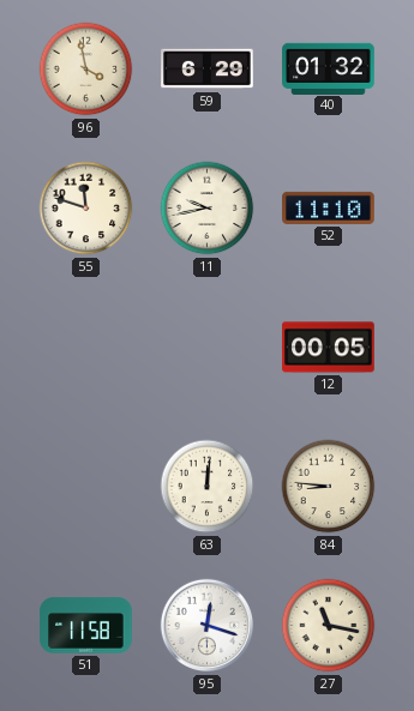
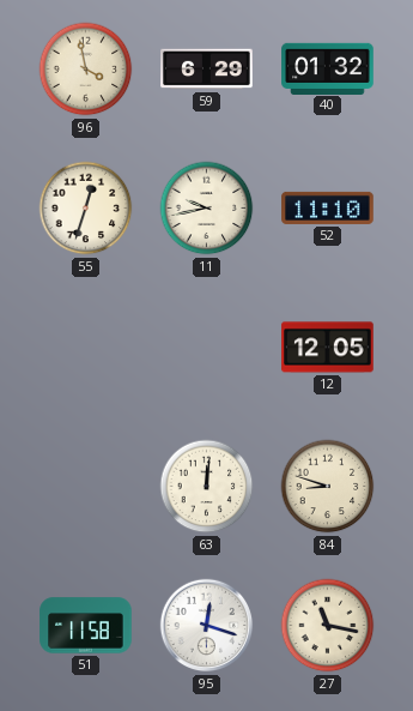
55: 11:48 -> 12:33
12: 00:05 -> 12:05
84: 8:46 -> 8:48
